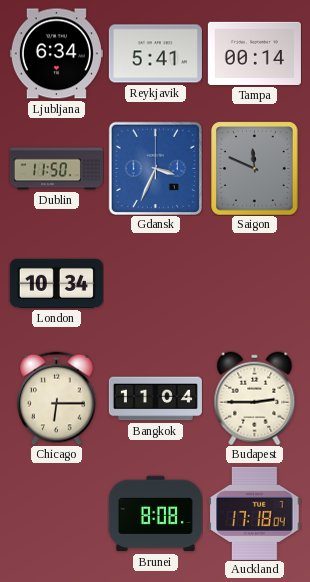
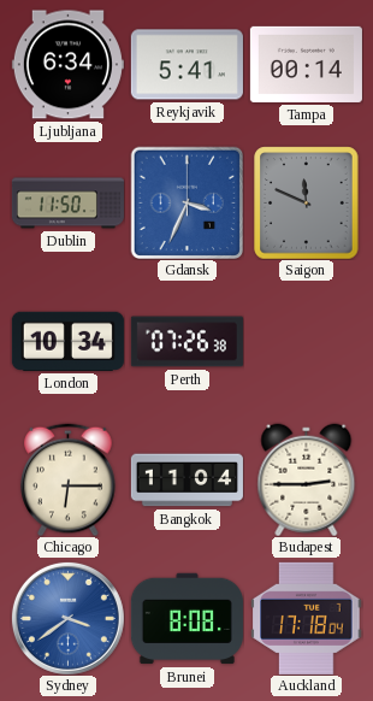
Perth: none -> 07:26
Sydney: none -> 3:39
